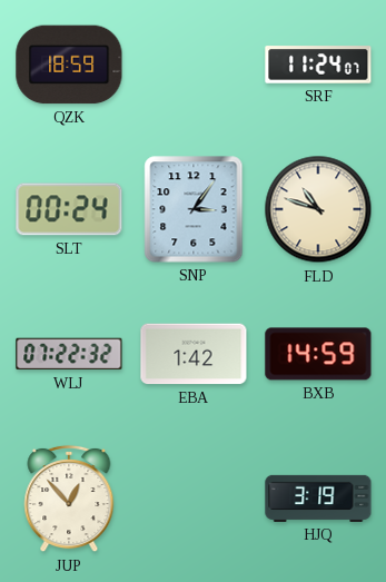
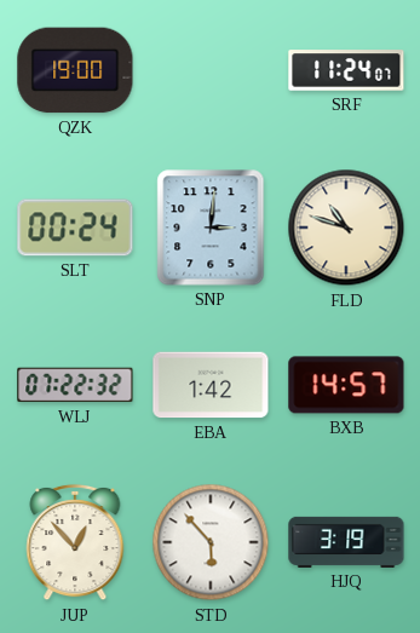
QZK: 18:59 -> 19:00
SNP: 3:06 -> 3:01
BXB: 14:59 -> 14:57
STD: none -> 5:53
